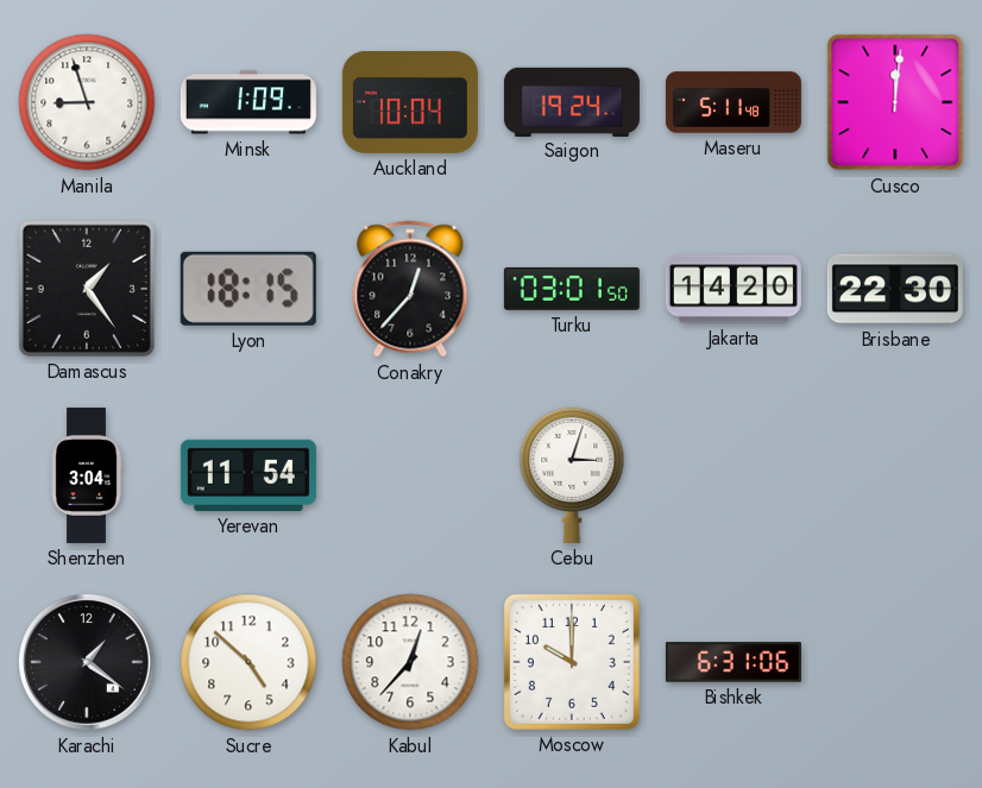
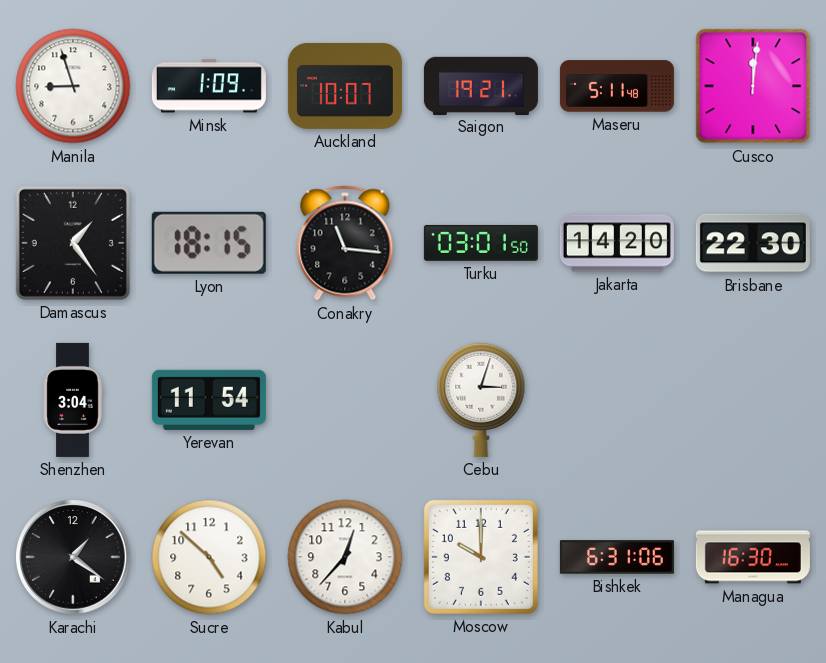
Auckland: 10:04 -> 10:07
Saigon: 19:24 -> 19:21
Conakry: 12:37 -> 11:16
Managua: none -> 16:30
